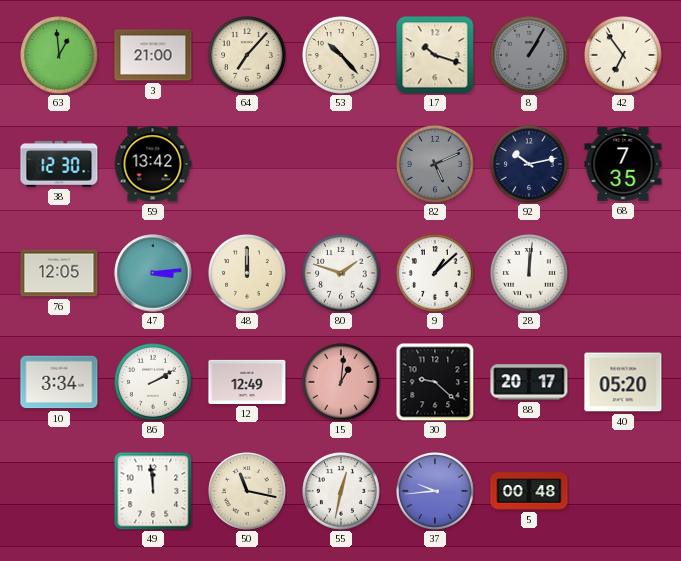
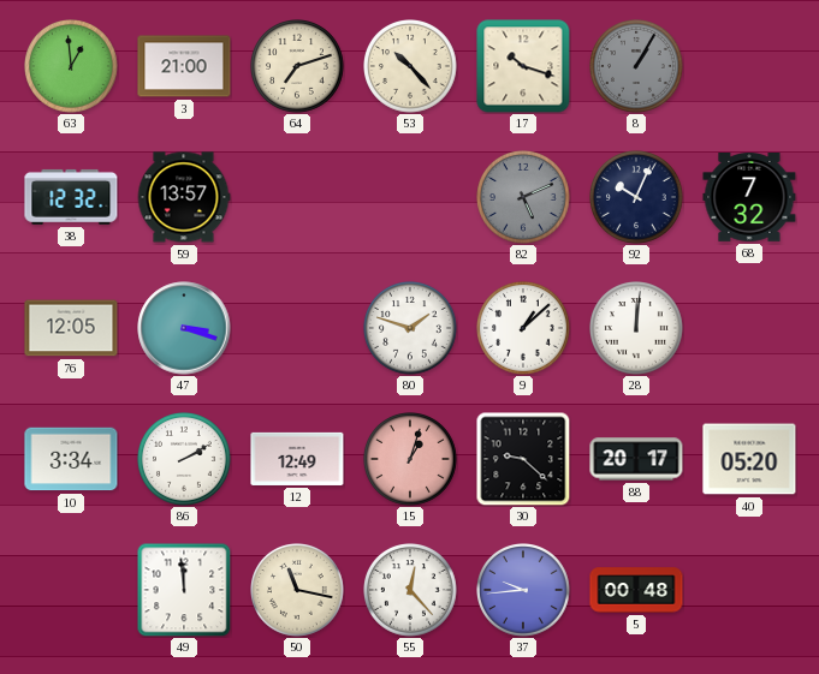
64: 7:07 -> 7:12
42: 6:54 -> none
38: 12:30 -> 12:32
59: 13:42 -> 13:57
92: 10:13 -> 10:04
68: 7:35 -> 7:32
47: 3:14 -> 3:18
48: 12:00 -> none
15: 1:01 -> 1:03
55: 12:32 -> 12:23
